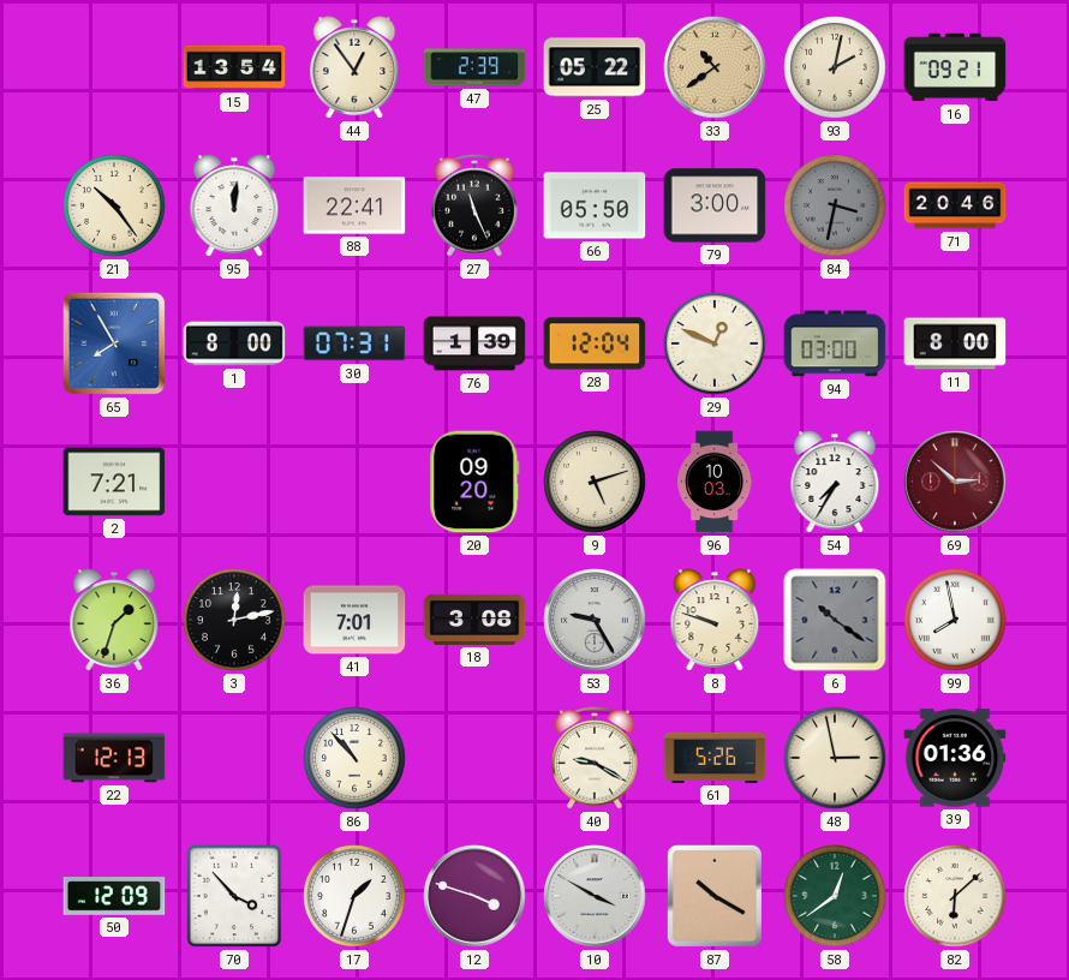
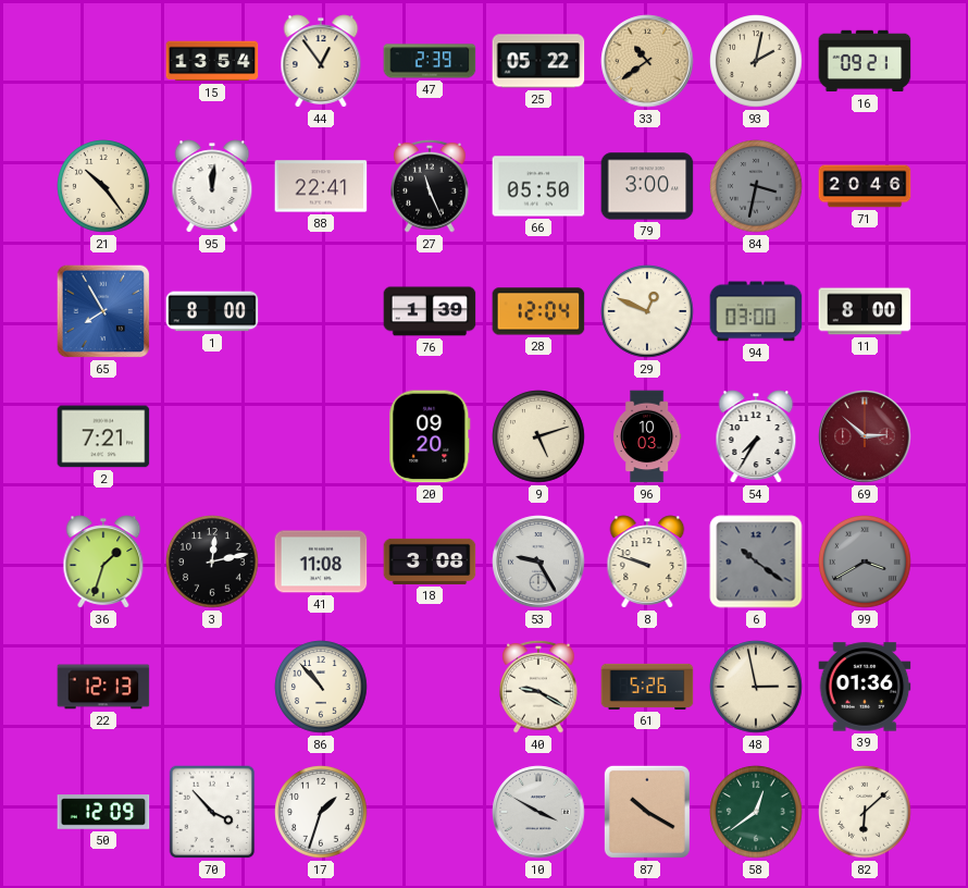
30: 07:31 -> none
41: 7:01 -> 11:08
99: 7:58 -> 3:40
99 dial: white -> grey
12: 3:48 -> none
